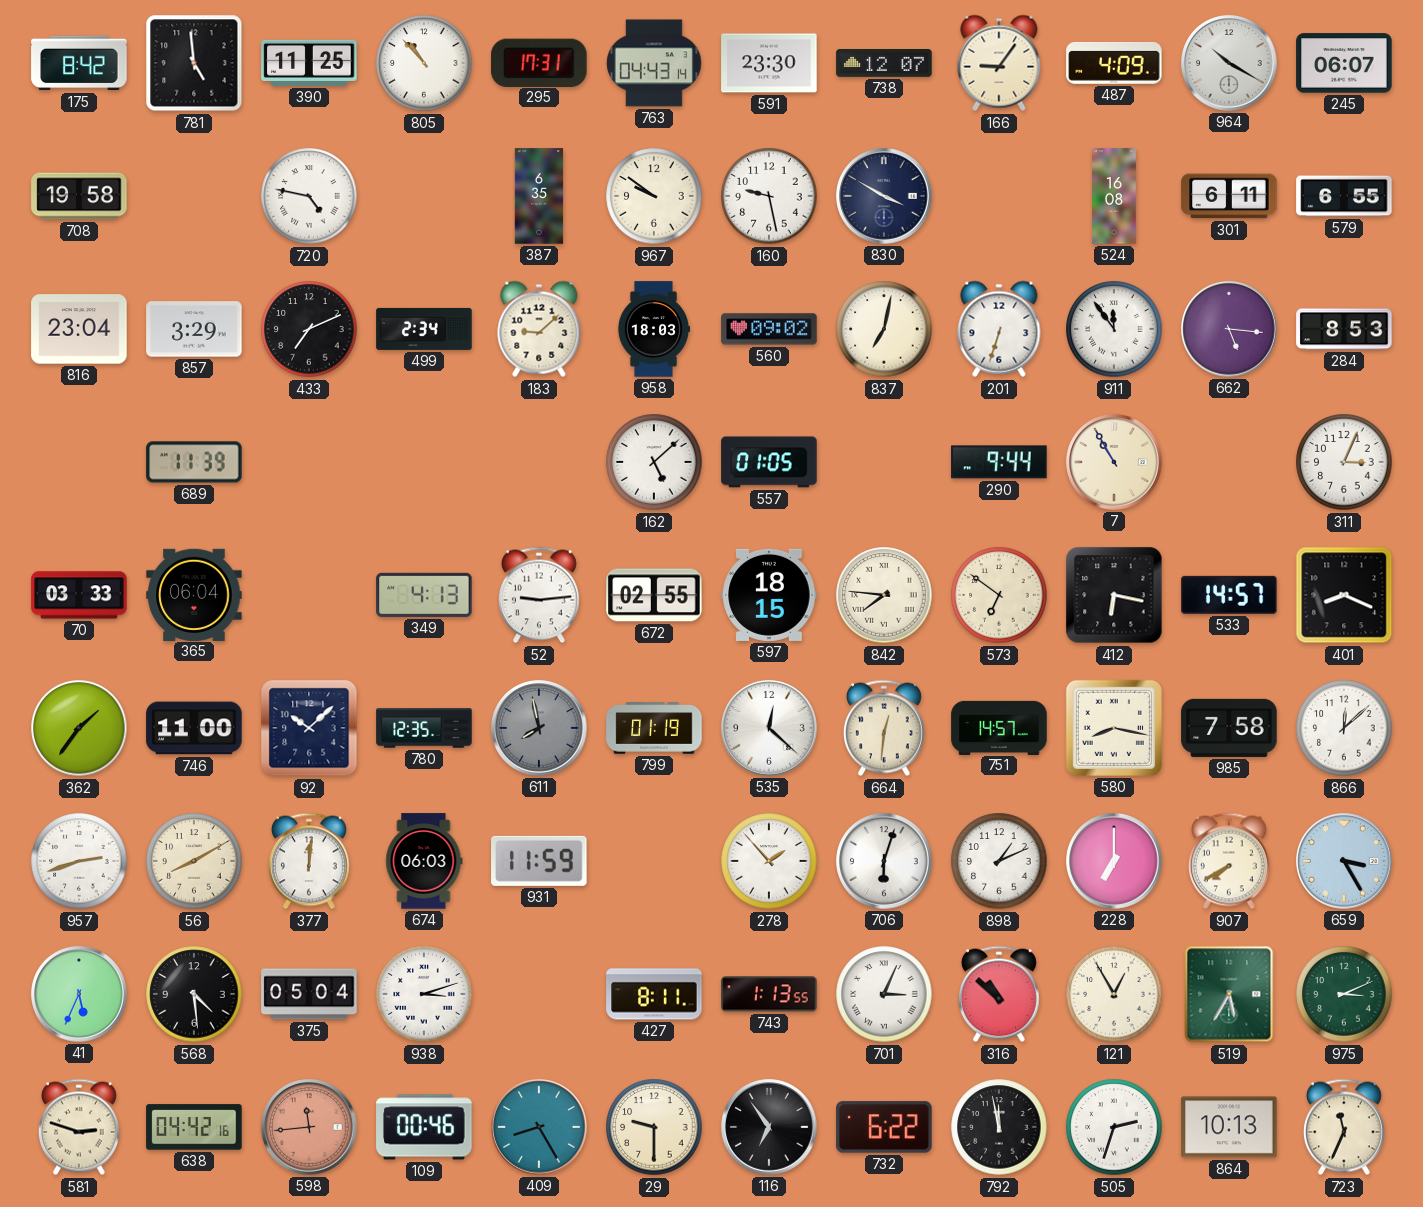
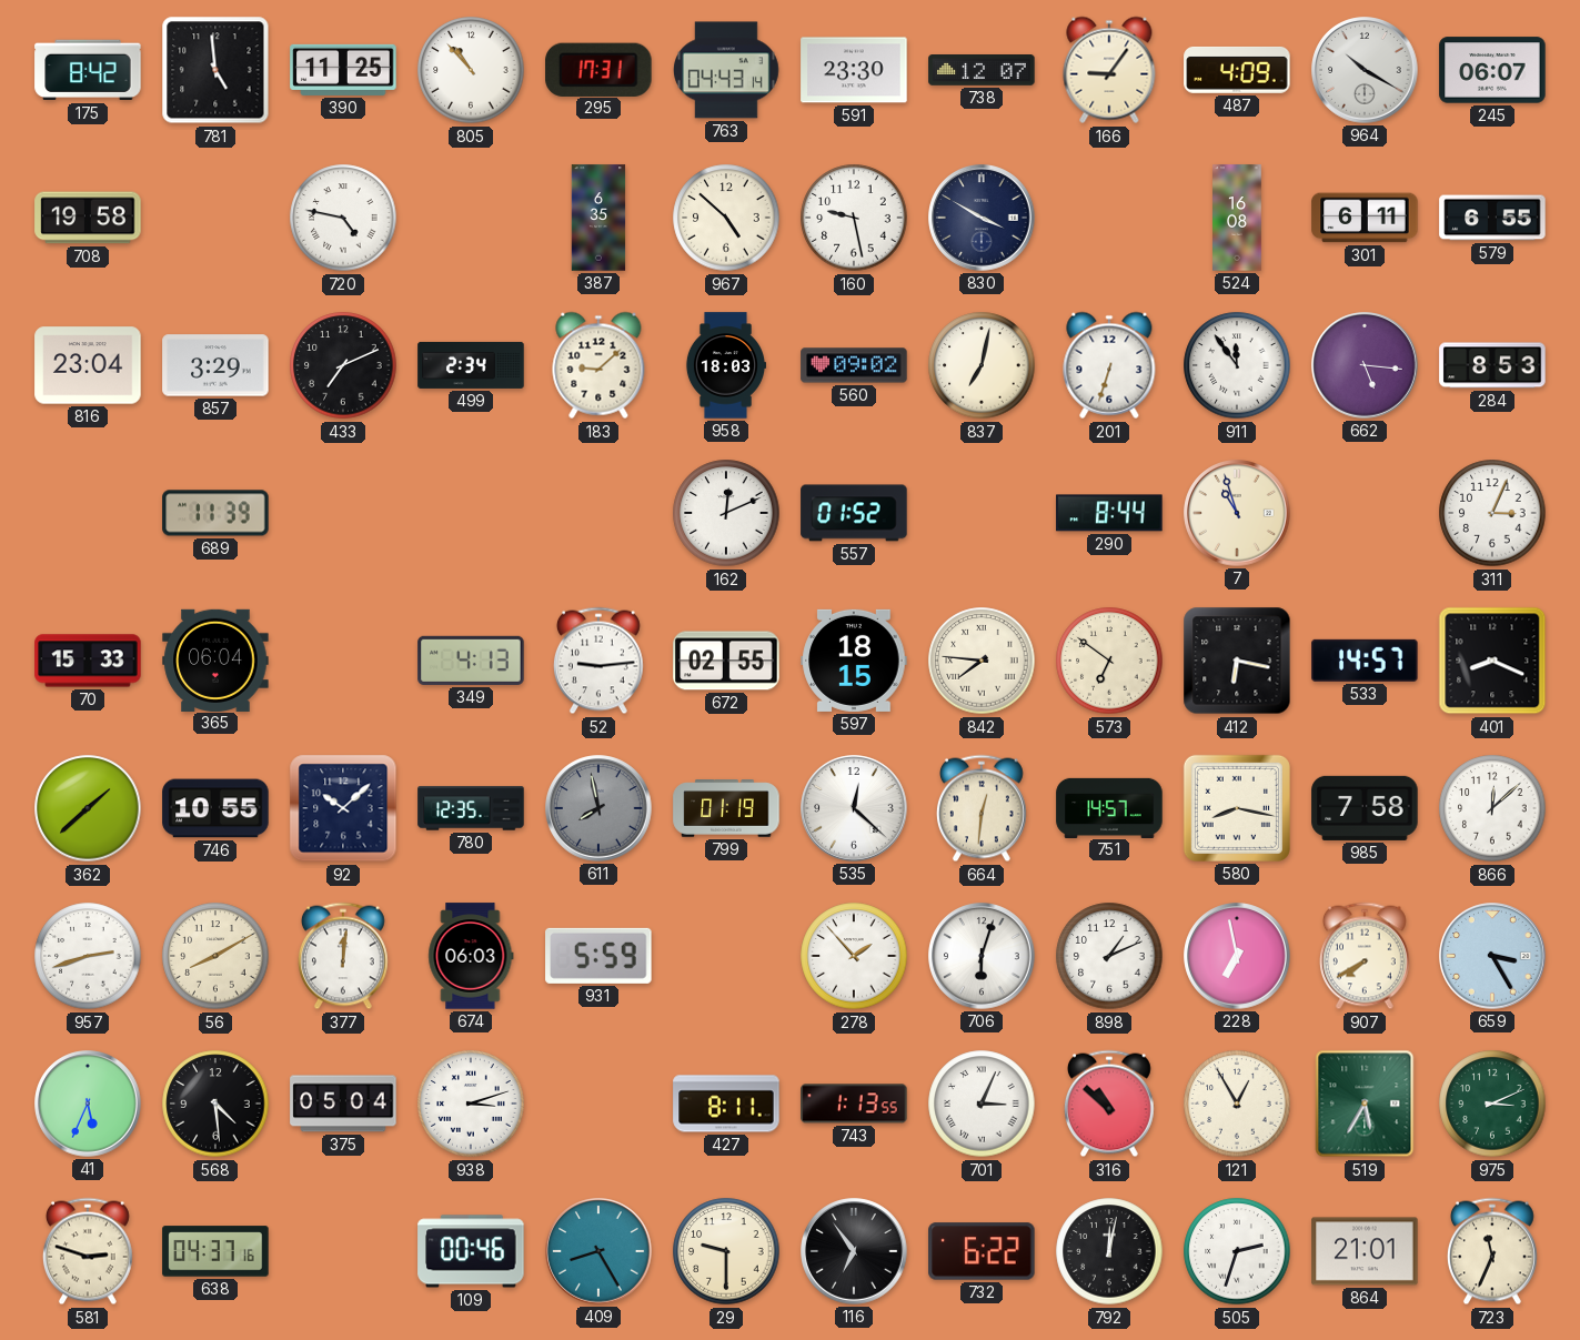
967: 9:51 -> 4:52
162: 5:08 -> 12:11
557: 01:05 -> 01:52
290: 9:44 -> 8:44
7: 10:55 -> 10:57
70: 03:33 -> 15:33
362: 1:36 -> 1:38
746: 11:00 -> 10:55
931: 11:59 -> 5:59
228: 7:00 -> 6:58
638: 04:42 -> 04:37
598: 11:44 -> none
792: 11:58 -> 12:02
864: 10:13 -> 21:01
